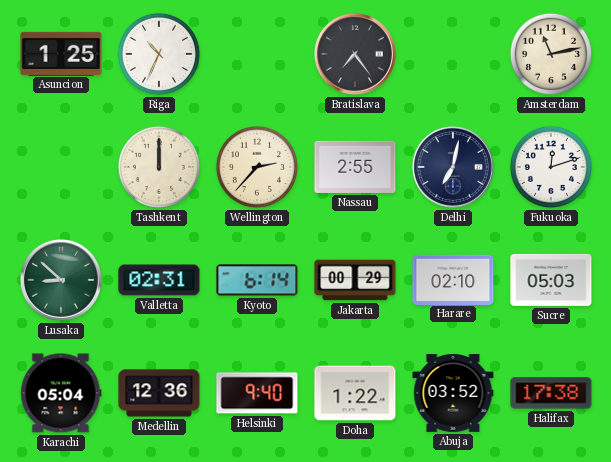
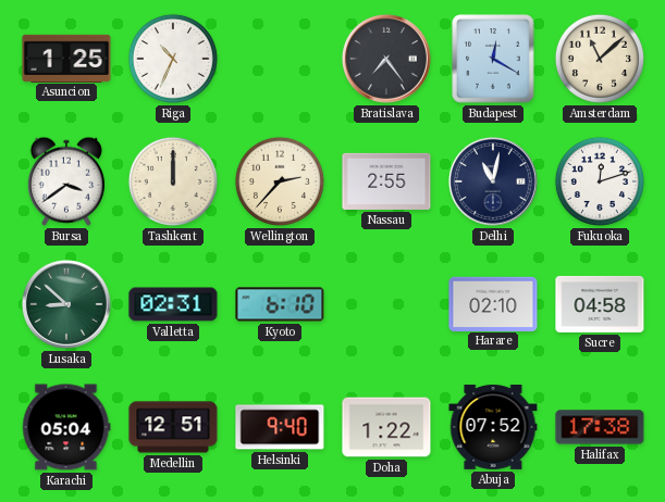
Budapest: none -> 12:20
Amsterdam: 11:13 -> 11:08
Bursa: none -> 3:39
Delhi: 7:02 -> 11:02
Kyoto: 6:14 -> 6:10
Jakarta: 00:29 -> none
Sucre: 05:03 -> 04:58
Medellin: 12:36 -> 12:51
Abuja: 03:52 -> 07:52
